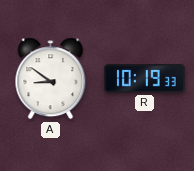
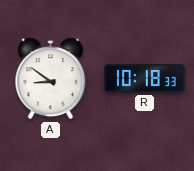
R: 10:19 -> 10:18
